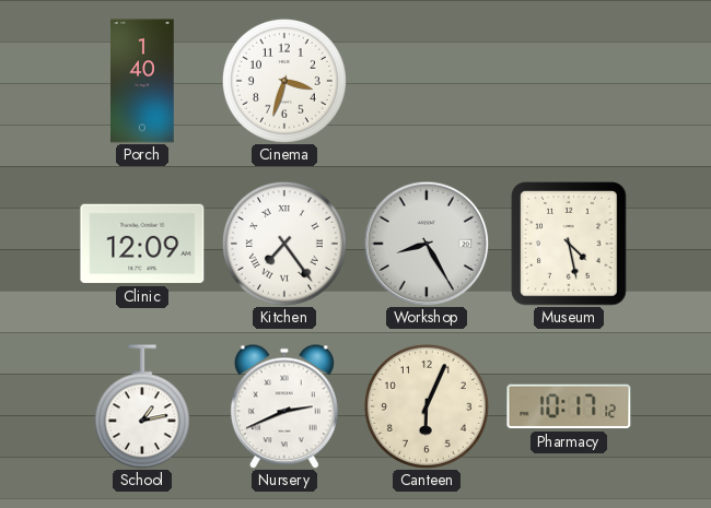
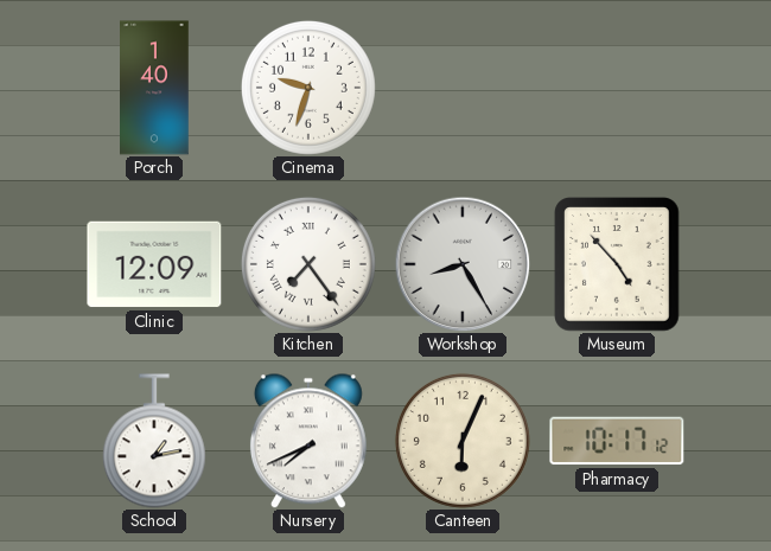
Cinema: 3:33 -> 9:33
Museum: 4:28 -> 4:53
Nursery: 2:41 -> 7:41
